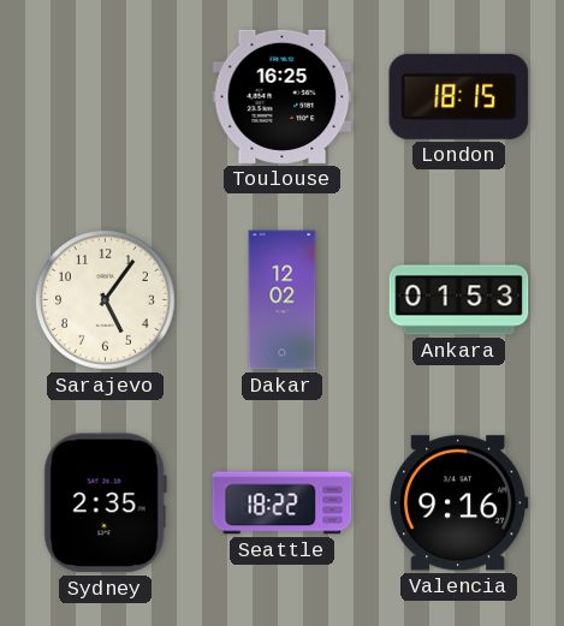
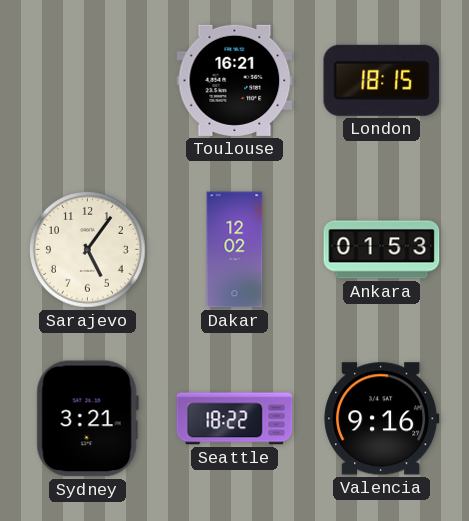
Toulouse: 16:25 -> 16:21
Sydney: 2:35 -> 3:21
